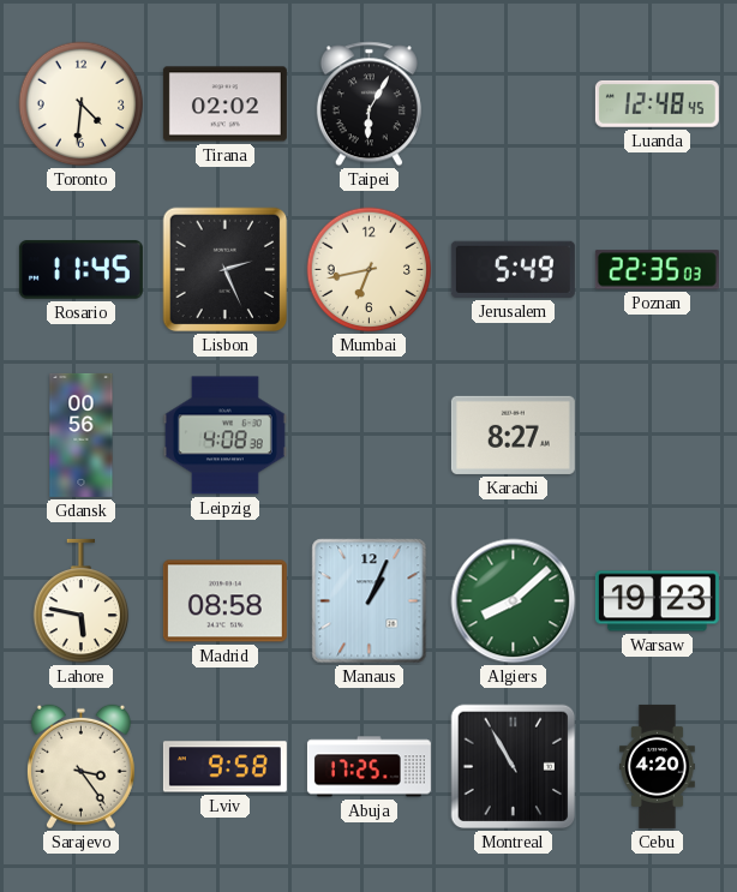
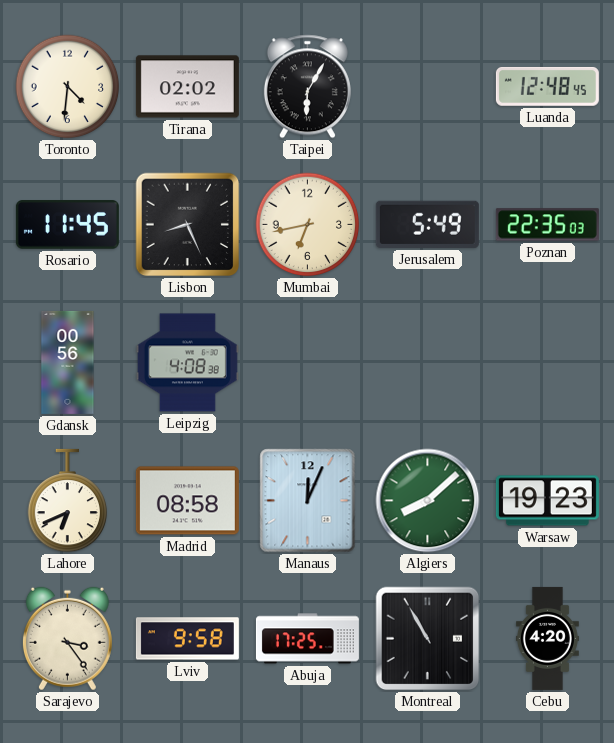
Lisbon: 2:26 -> 8:26
Karachi: 8:27 -> none
Lahore: 5:47 -> 6:41
Manaus: 1:04 -> 12:04
